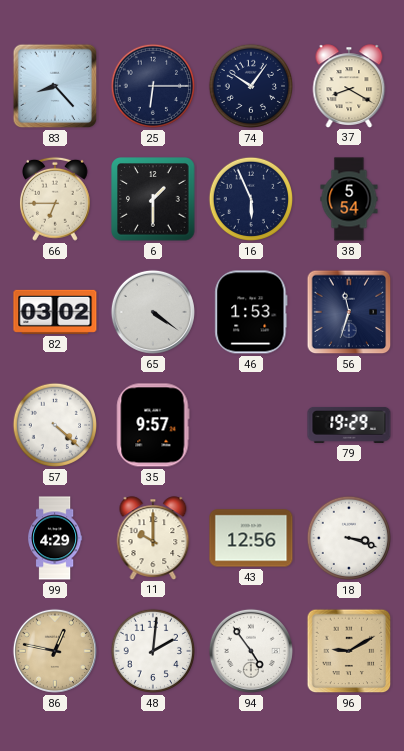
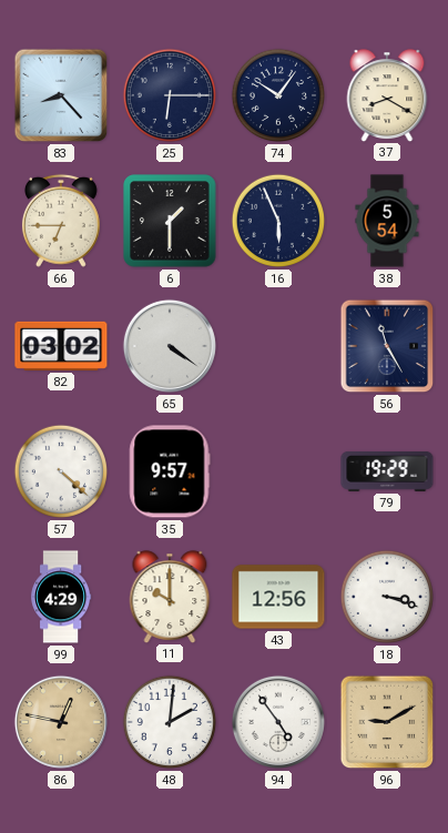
46: 1:53 -> none
56: 11:33 -> 11:25
